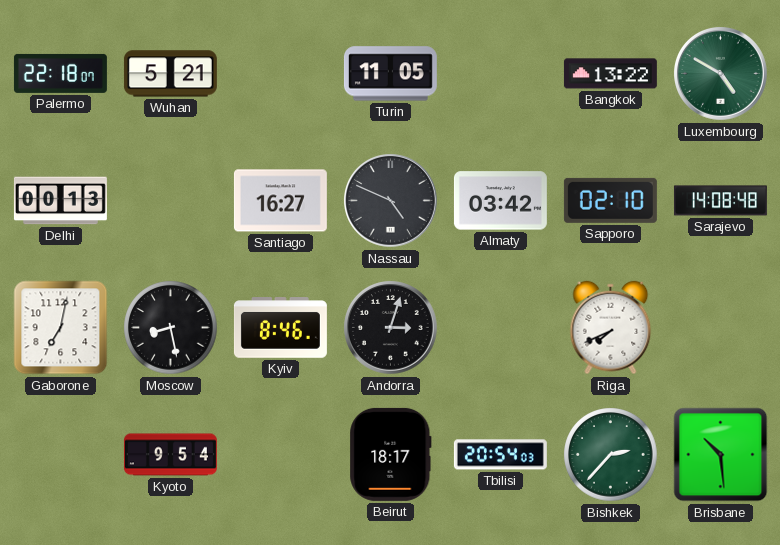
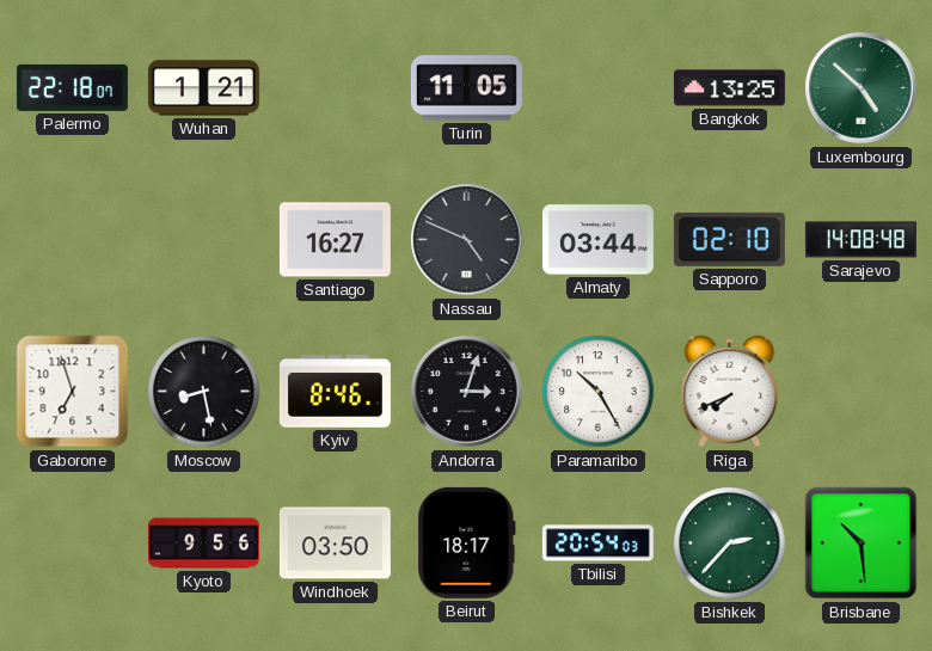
Wuhan: 5:21 -> 1:21
Bangkok: 13:22 -> 13:25
Luxembourg: 4:50 -> 4:52
Delhi: 00:13 -> none
Almaty: 03:42 -> 03:44
Gaborone: 7:02 -> 6:57
Paramaribo: none -> 10:25
Kyoto: 9:54 -> 9:56
Windhoek: none -> 03:50
